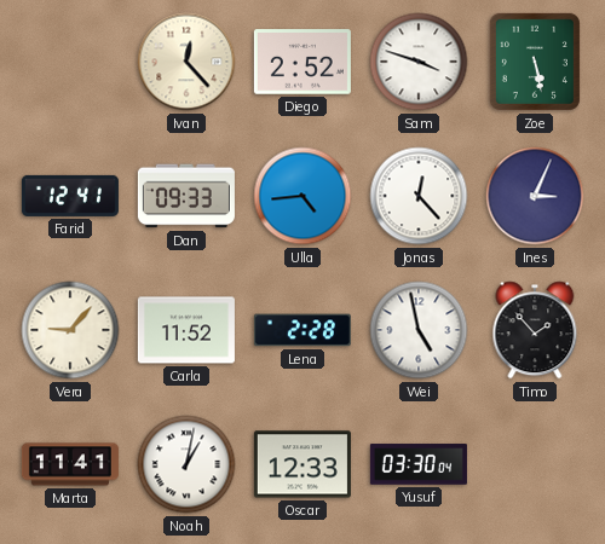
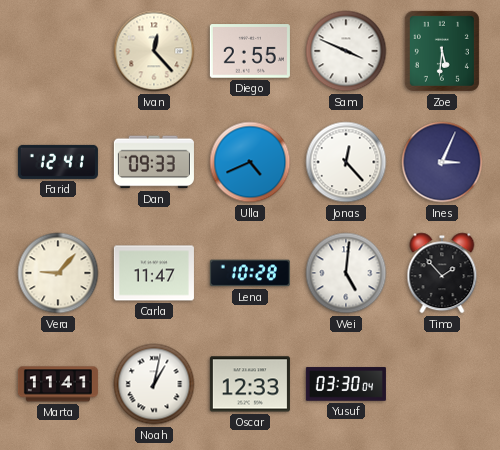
Diego: 2:52 -> 2:55
Sam: 3:48 -> 3:49
Zoe: 5:28 -> 5:31
Ulla: 4:44 -> 4:41
Carla: 11:52 -> 11:47
Lena: 2:28 -> 10:28
Wei: 4:58 -> 5:01
